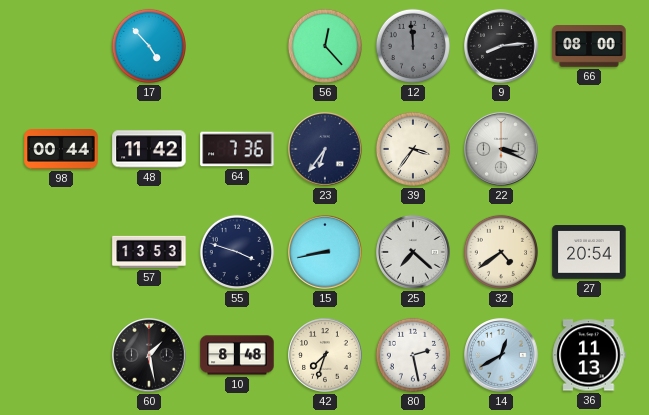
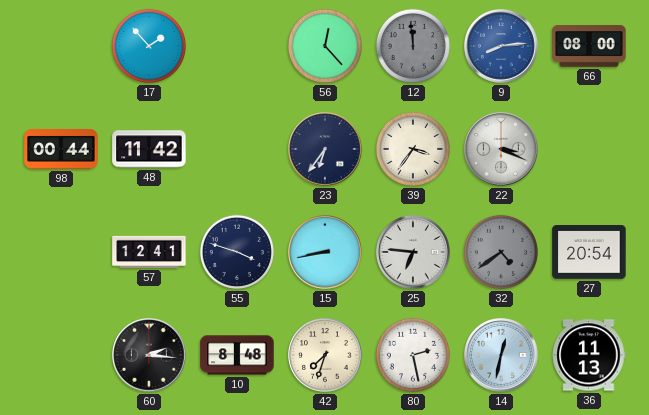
17: 4:53 -> 1:53
9 dial: black -> blue
64: 7:36 -> none
57: 13:53 -> 12:41
25: 7:22 -> 6:46
32 dial: cream -> grey
60: 1:28 -> 2:16
14: 12:40 -> 12:32
